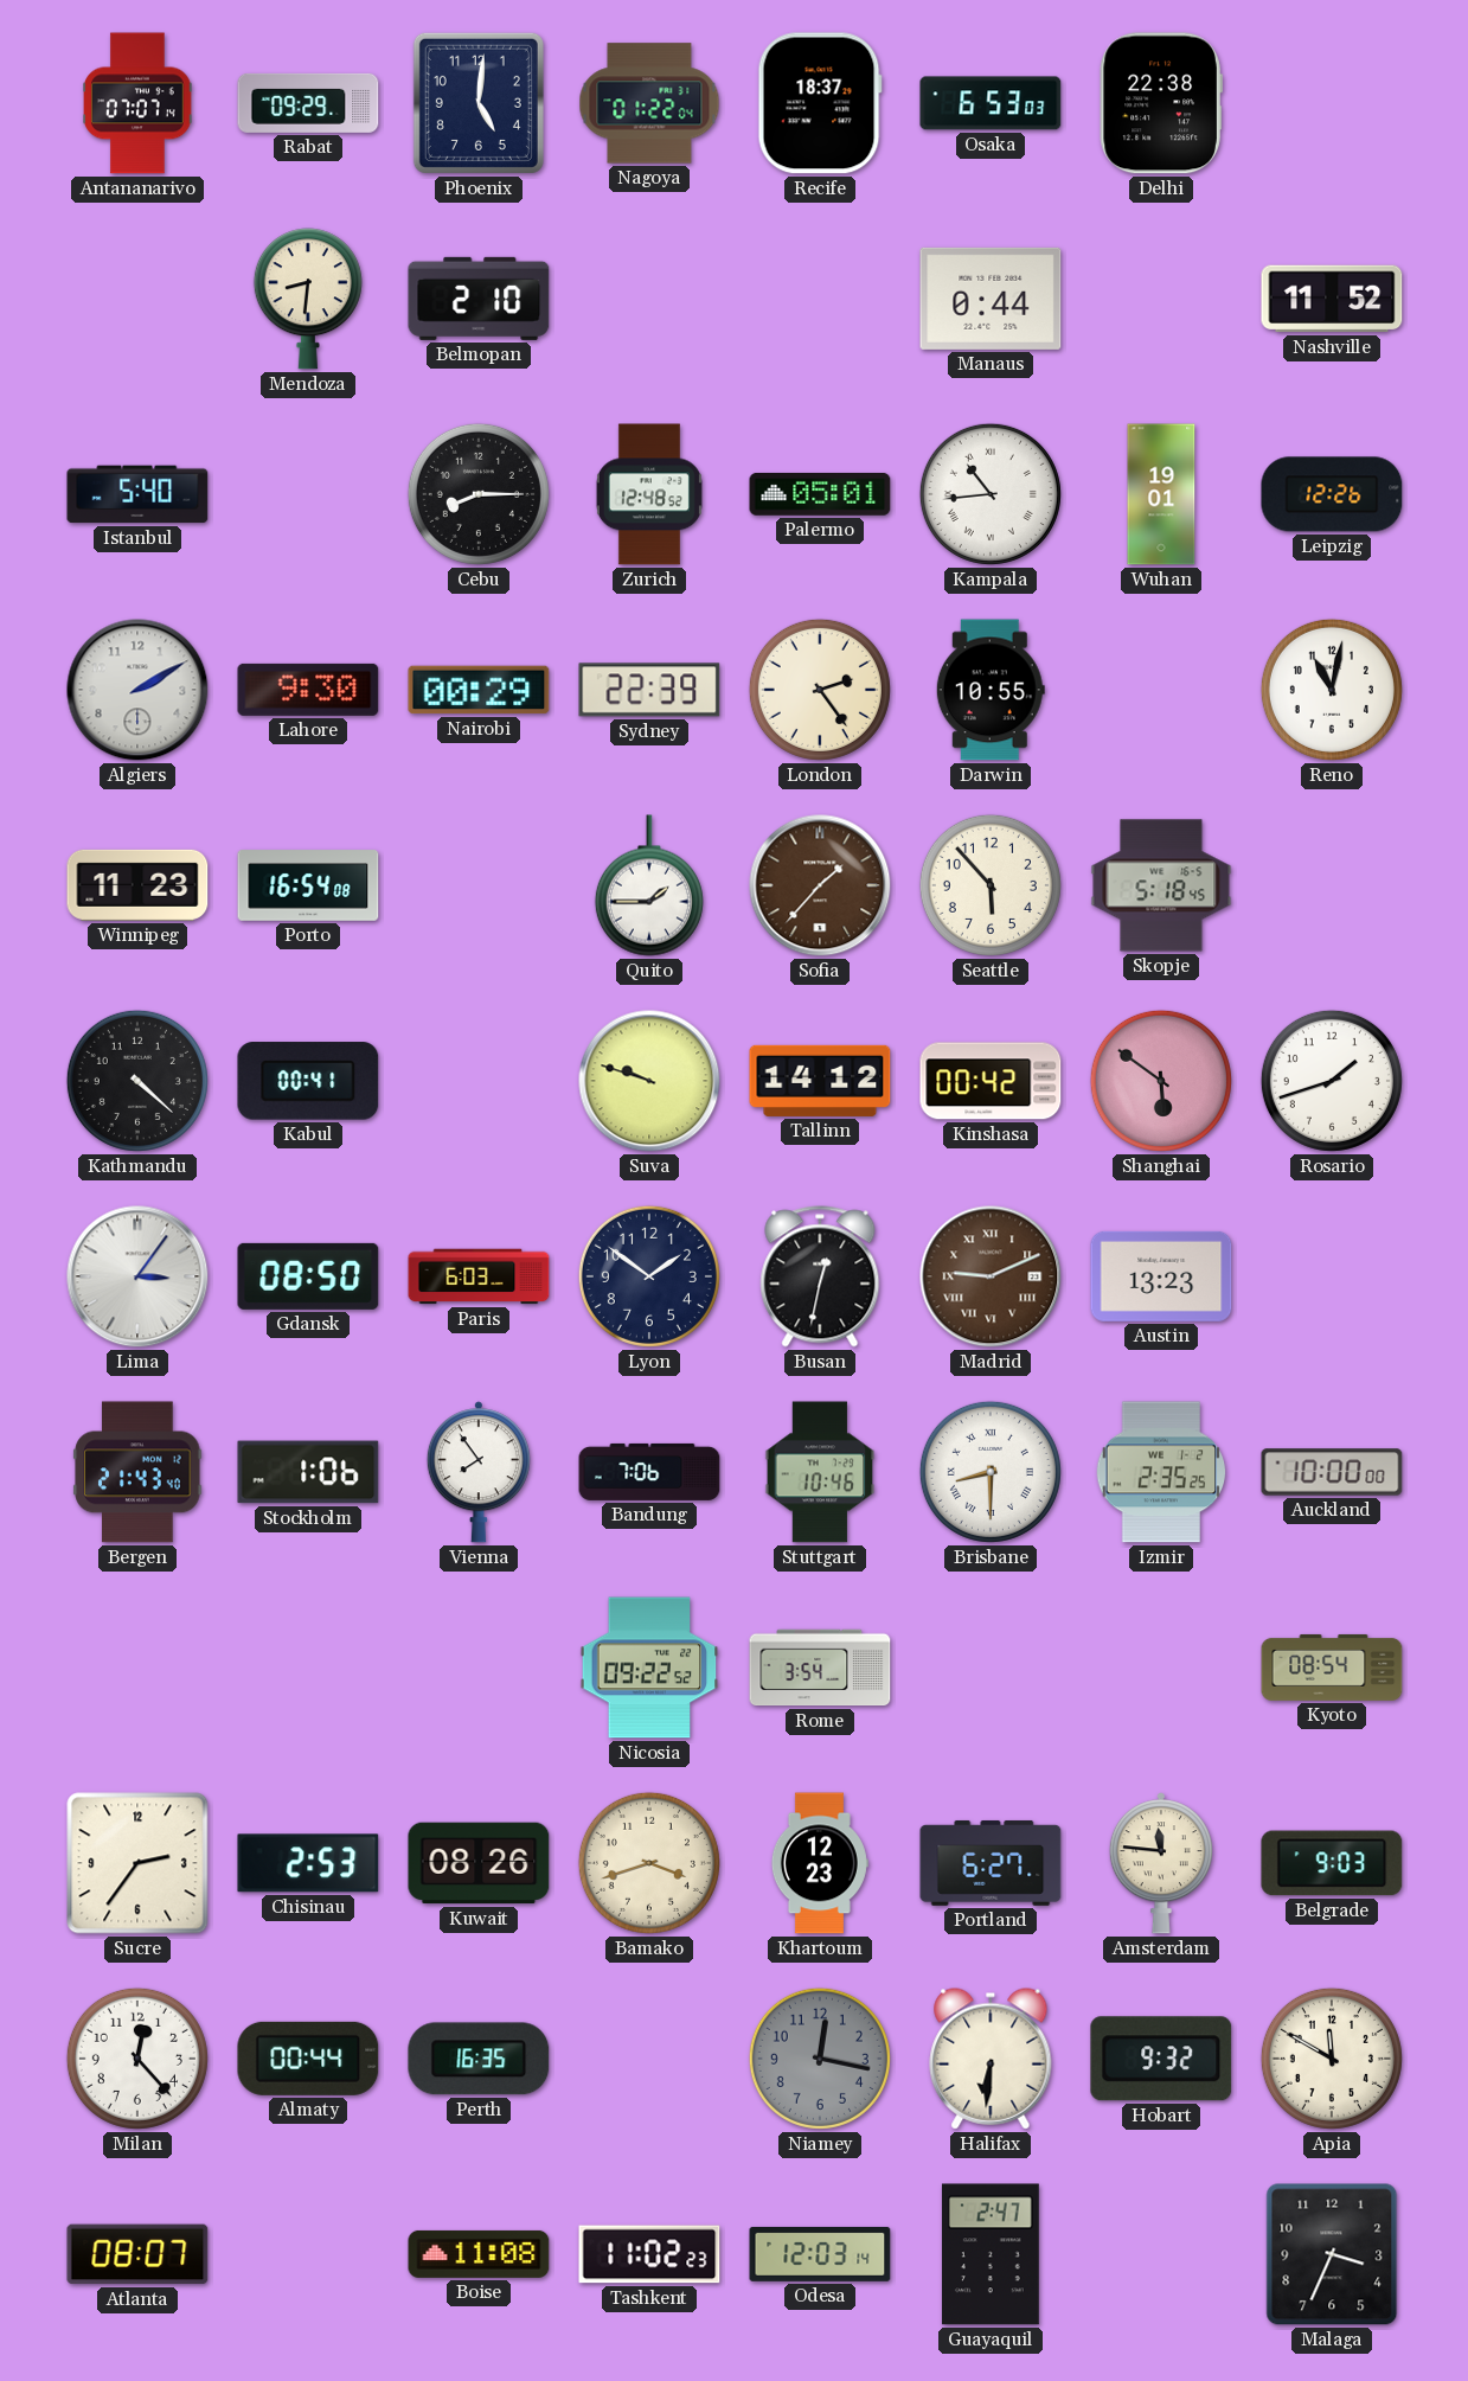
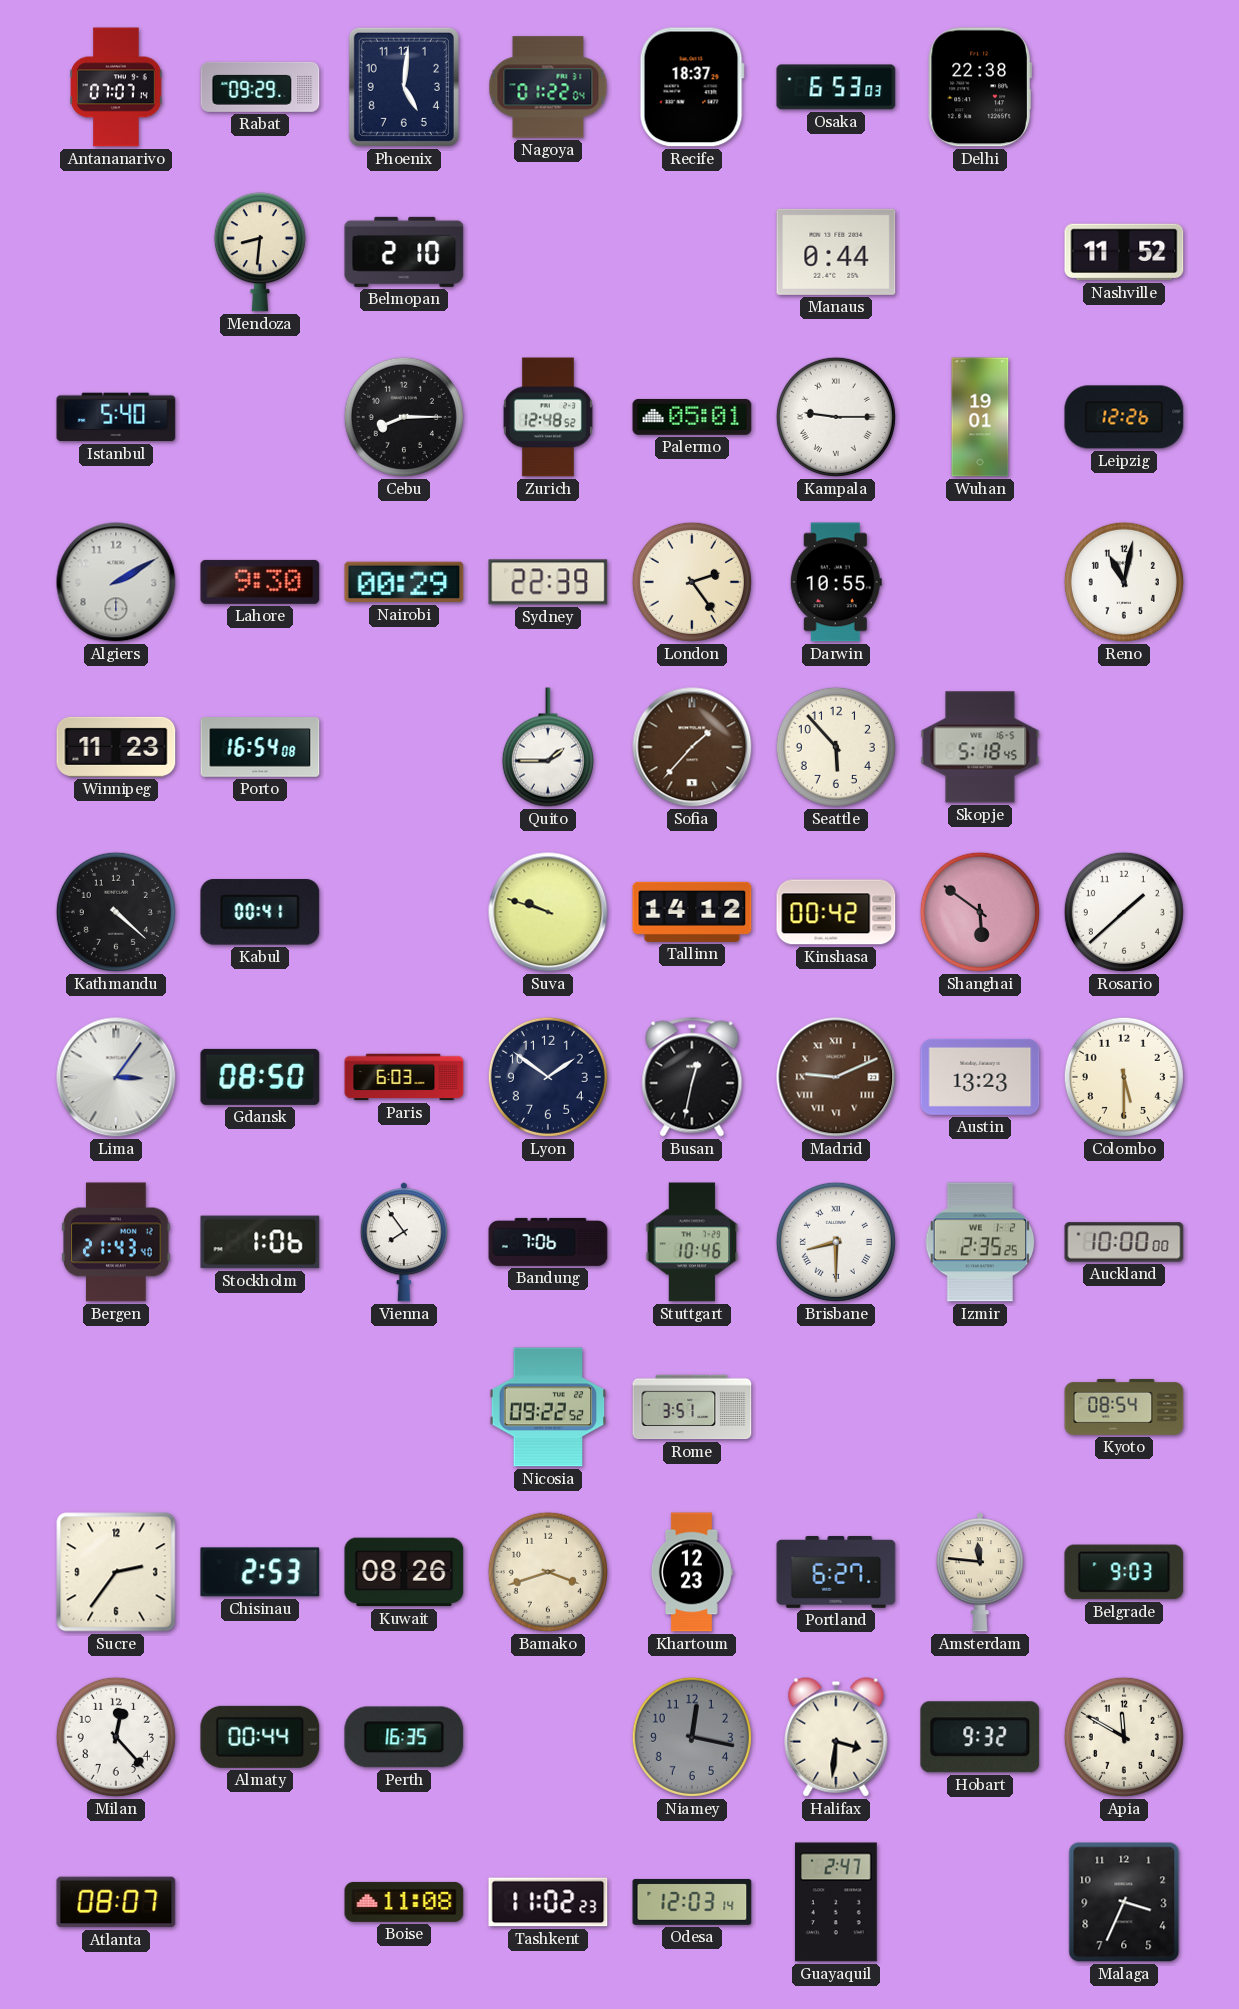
Kampala: 10:44 -> 9:15
Rosario: 1:42 -> 1:38
Colombo: none -> 5:30
Rome: 3:54 -> 3:51
Halifax: 6:31 -> 3:31
